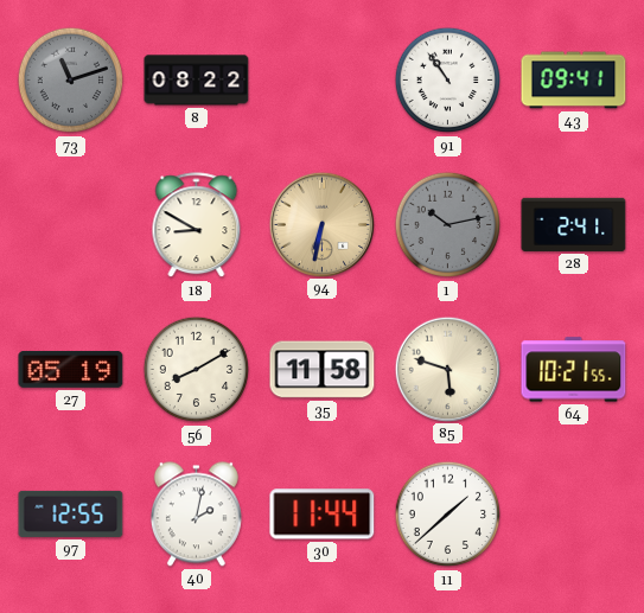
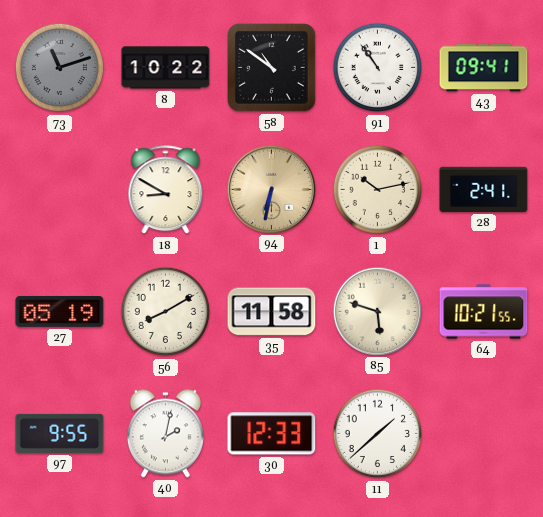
8: 08:22 -> 10:22
58: none -> 10:51
1 dial: grey -> cream
97: 12:55 -> 9:55
30: 11:44 -> 12:33
